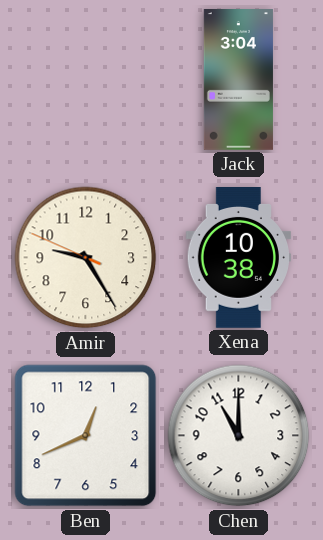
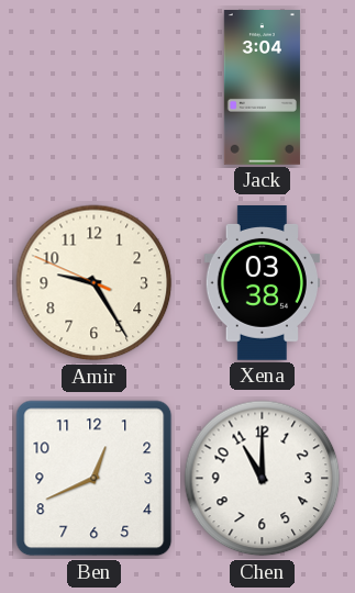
Xena: 10:38 -> 03:38
